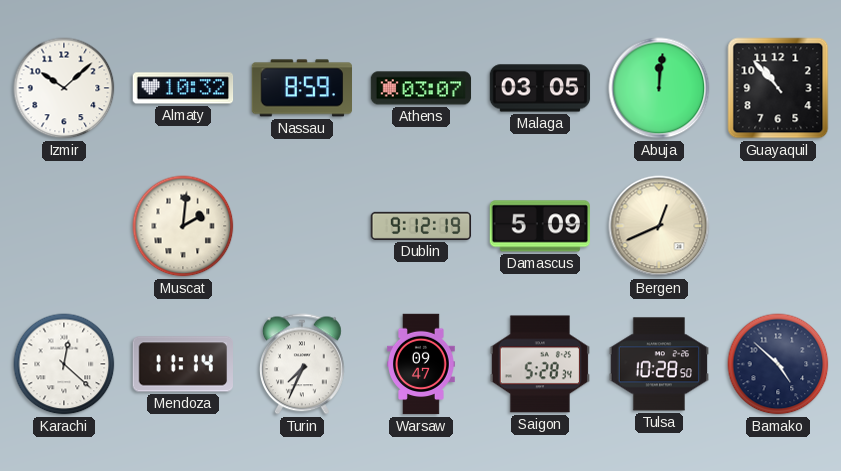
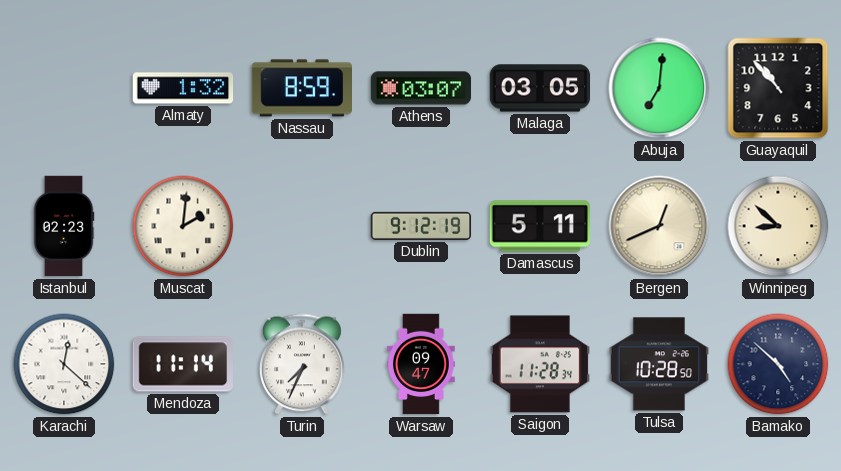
Izmir: 10:08 -> none
Almaty: 10:32 -> 1:32
Abuja: 12:01 -> 7:01
Istanbul: none -> 02:23
Damascus: 5:09 -> 5:11
Winnipeg: none -> 8:52
Saigon: 5:28 -> 11:28
